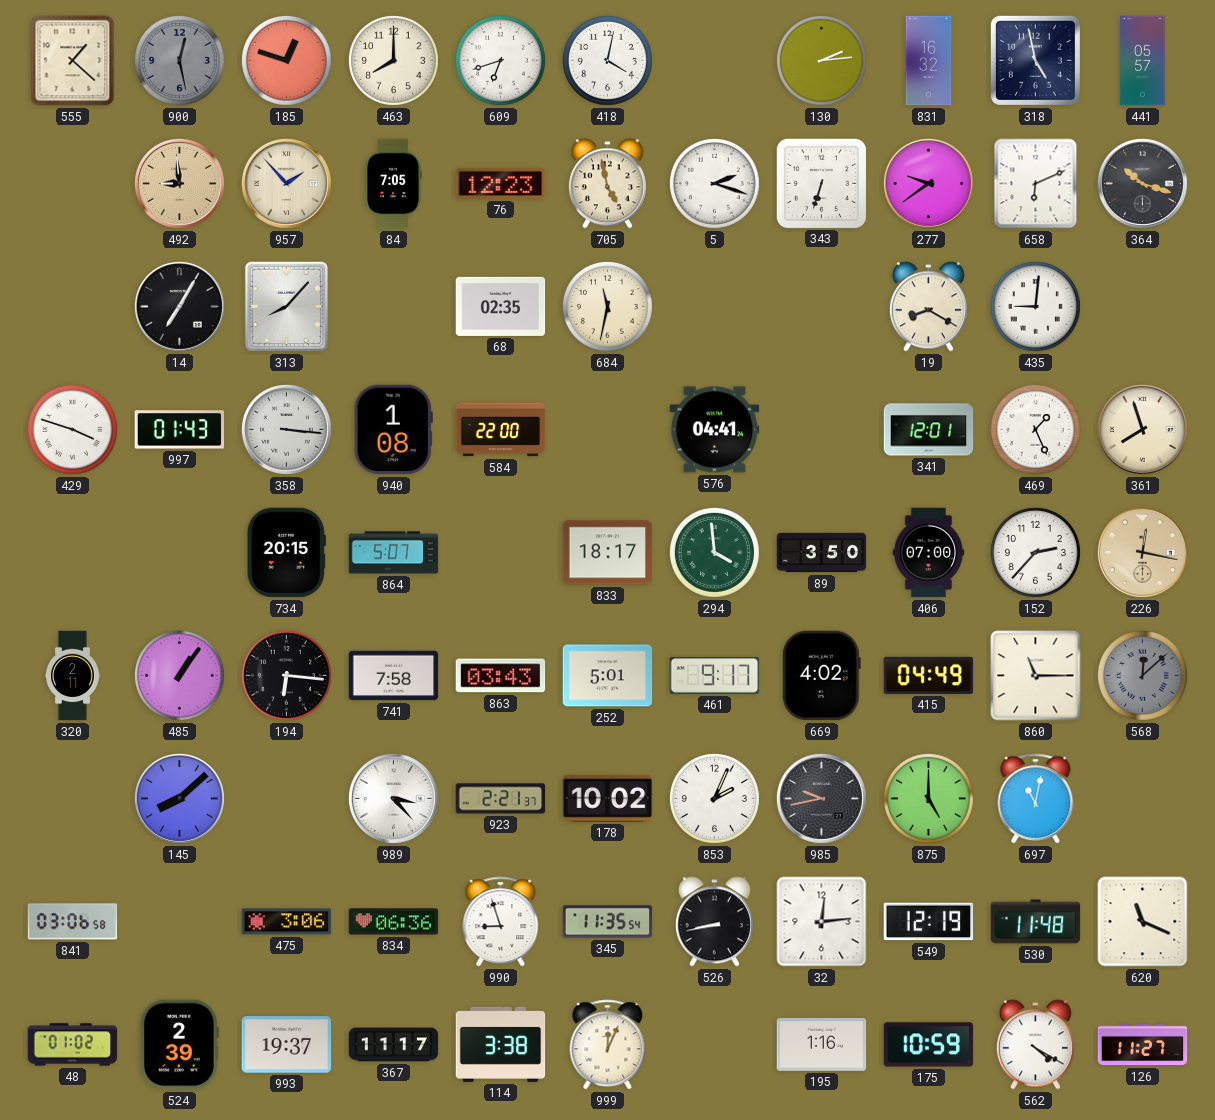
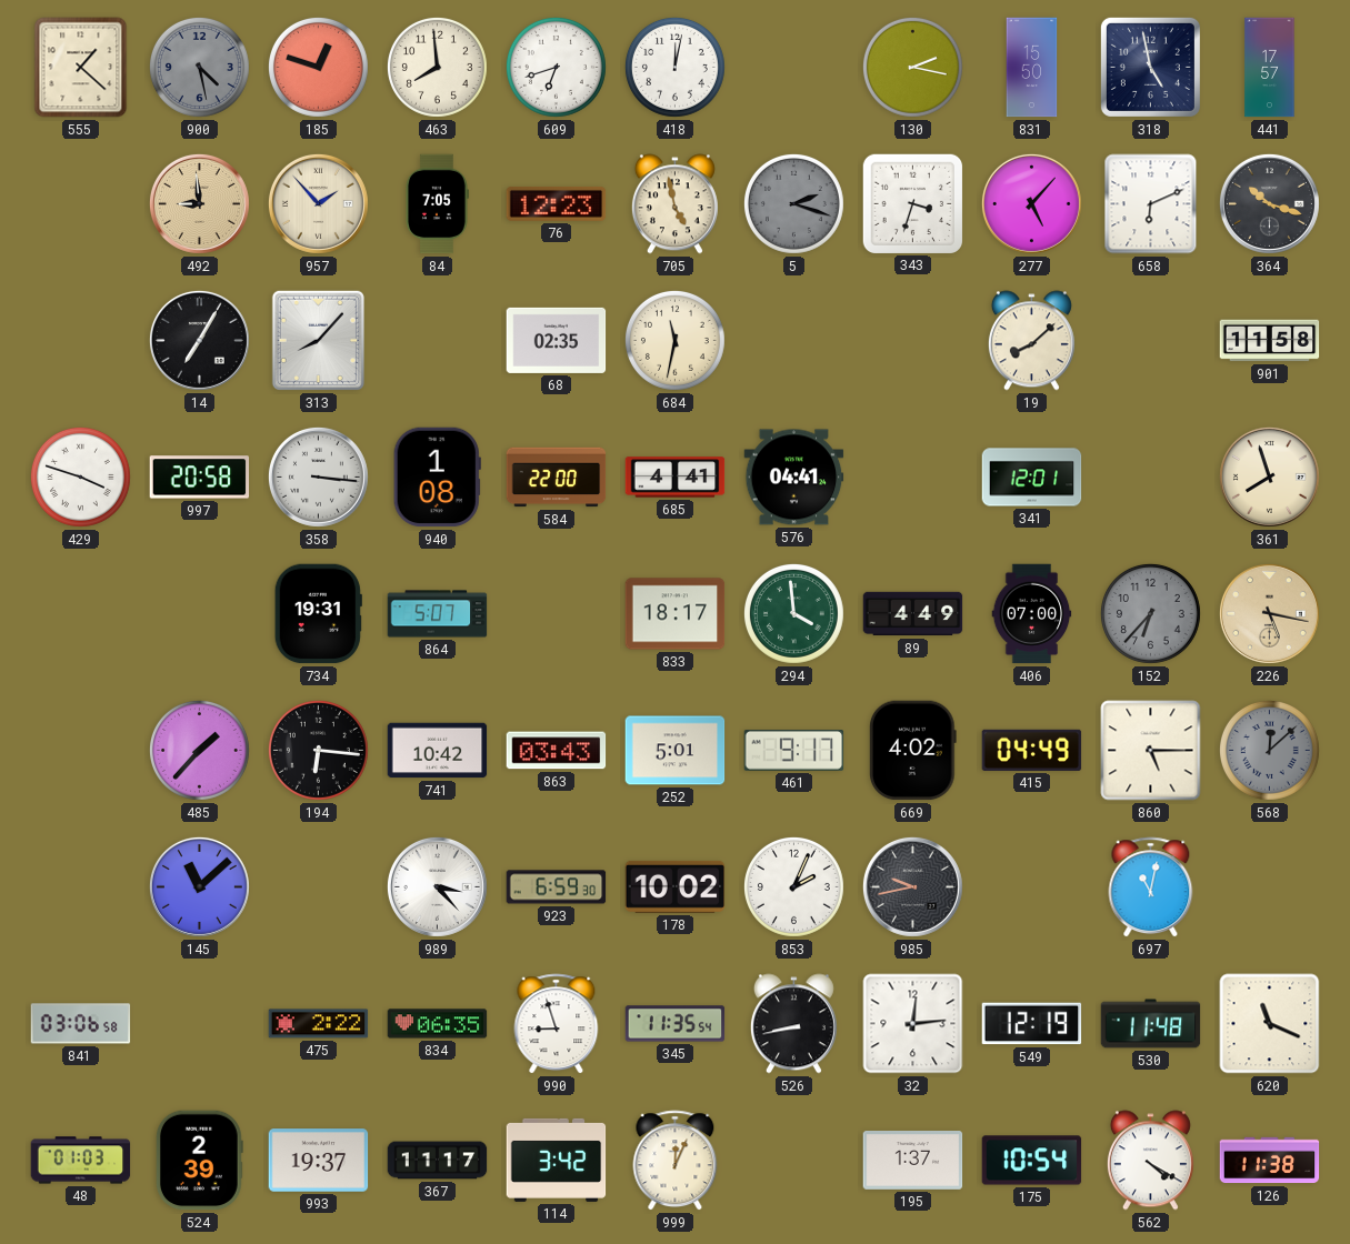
900: 12:28 -> 4:28
463: 8:00 -> 7:59
418: 4:02 -> 12:02
130: 2:14 -> 2:17
831: 16:32 -> 15:50
441: 05:57 -> 17:57
5 dial: white -> grey
343: 6:33 -> 3:33
277: 9:39 -> 5:07
19: 8:20 -> 8:08
435: 9:01 -> none
901: none -> 11:58
997: 01:43 -> 20:58
685: none -> 4:41
469: 1:26 -> none
734: 20:15 -> 19:31
89: 3:50 -> 4:49
152: 2:37 -> 6:37
152 dial: white -> grey
226: 12:17 -> 5:17
320: 2:11 -> none
485: 1:06 -> 1:37
741: 7:58 -> 10:42
860: 11:15 -> 5:15
145: 8:08 -> 11:08
923: 2:21 -> 6:59
875: 5:00 -> none
475: 3:06 -> 2:22
834: 06:36 -> 06:35
48: 01:02 -> 01:03
114: 3:38 -> 3:42
195: 1:16 -> 1:37
175: 10:59 -> 10:54
126: 11:27 -> 11:38
